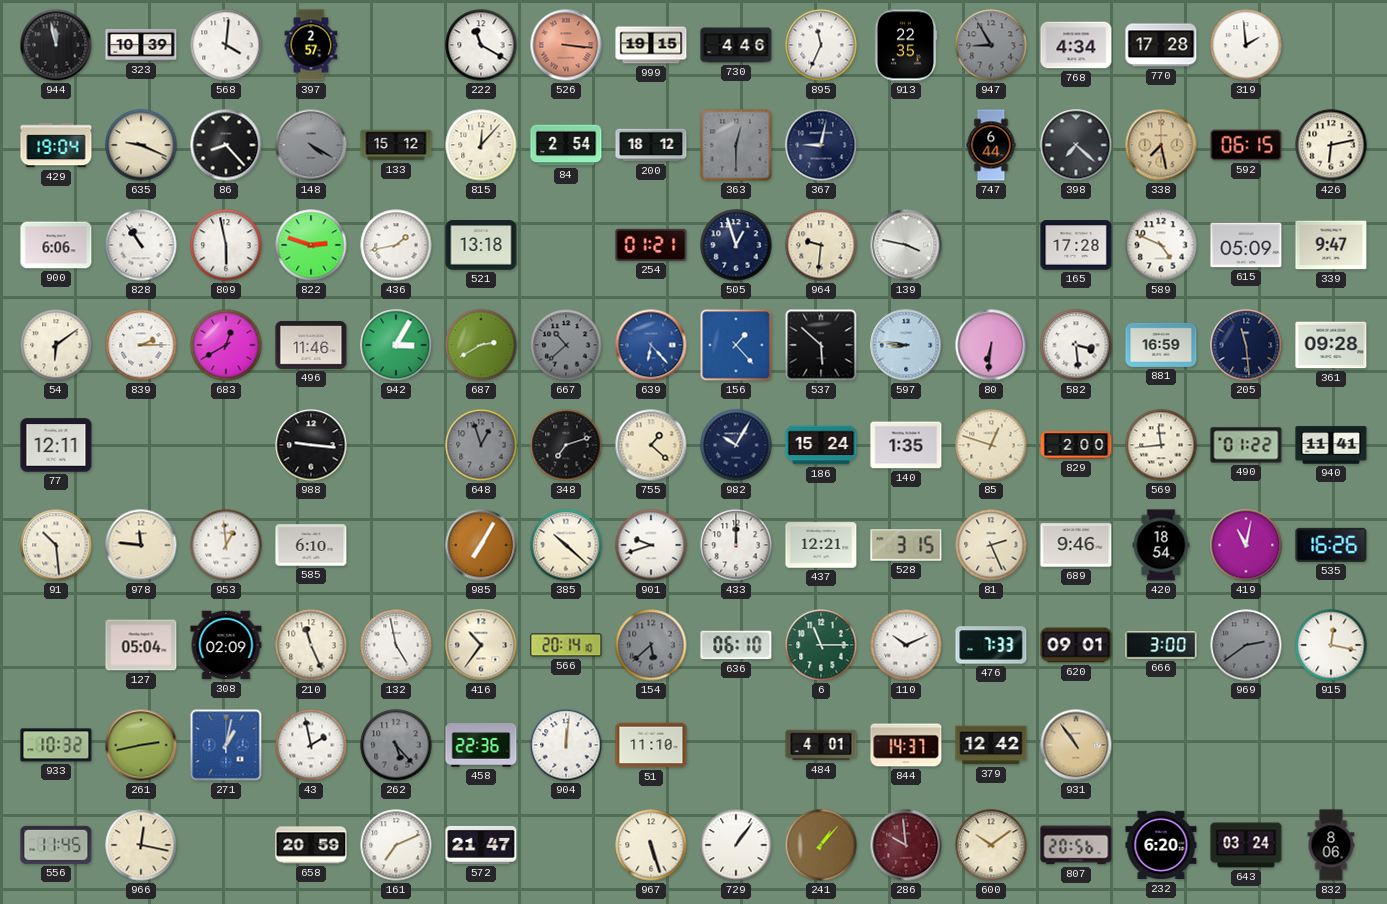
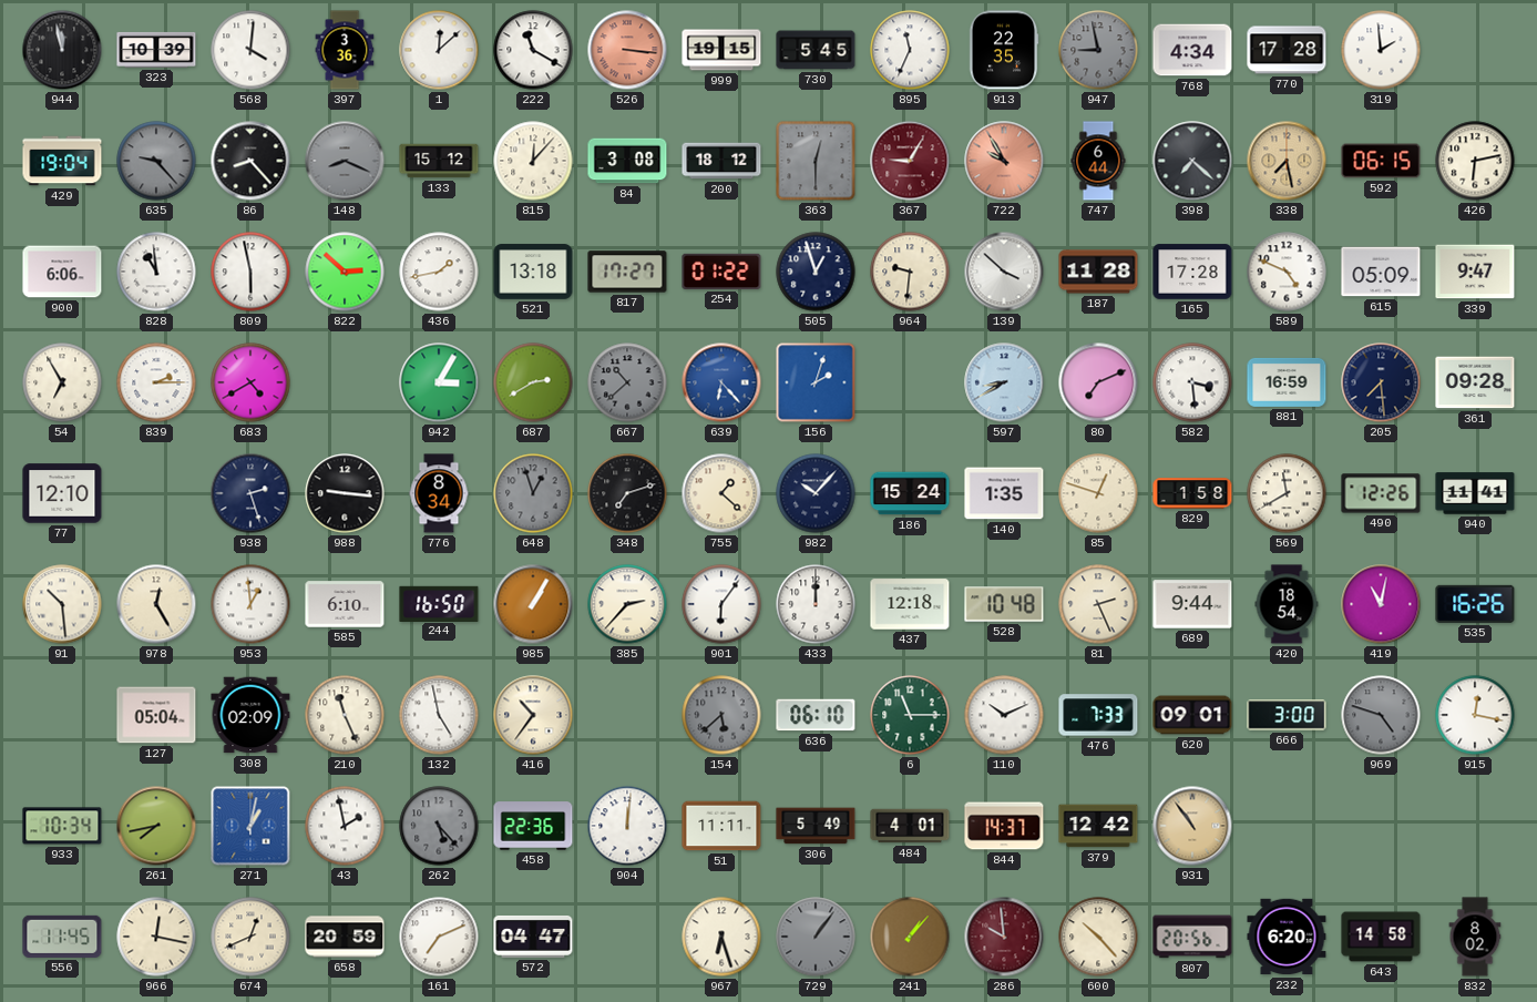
397: 2:57 -> 3:36
1: none -> 12:08
730: 4:46 -> 5:45
947: 8:55 -> 8:58
635: 9:19 -> 9:23
635 dial: cream -> grey
148: 4:20 -> 8:19
84: 2:54 -> 3:08
367: 9:02 -> 9:05
367 dial: navy -> burgundy
722: none -> 9:55
828: 10:54 -> 10:59
822: 2:48 -> 2:52
817: none -> 17:27
254: 01:21 -> 01:22
139: 3:47 -> 3:52
187: none -> 11:28
54: 6:09 -> 6:55
683: 12:40 -> 4:40
496: 11:46 -> none
156: 1:23 -> 2:03
537: 5:52 -> none
597: 8:46 -> 8:40
80: 6:31 -> 7:11
205: 11:29 -> 7:29
77: 12:11 -> 12:10
938: none -> 2:27
776: none -> 8:34
982: 10:05 -> 10:07
829: 2:00 -> 1:58
569: 11:44 -> 11:40
490: 01:22 -> 12:26
978: 11:46 -> 12:25
244: none -> 16:50
985: 7:05 -> 1:05
385: 10:22 -> 2:37
901: 9:42 -> 6:06
437: 12:21 -> 12:18
528: 3:15 -> 10:48
689: 9:46 -> 9:44
566: 20:14 -> none
969: 2:39 -> 4:48
933: 10:32 -> 10:34
261: 2:43 -> 7:43
51: 11:10 -> 11:11
306: none -> 5:49
674: none -> 12:41
572: 21:47 -> 04:47
967: 5:27 -> 6:27
729 dial: white -> grey
600: 10:09 -> 10:23
643: 03:24 -> 14:58
832: 8:06 -> 8:02
